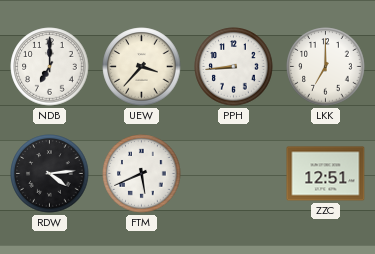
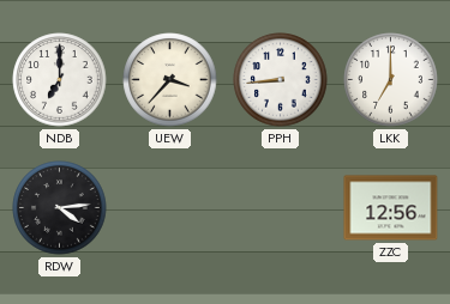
FTM: 5:41 -> none
ZZC: 12:51 -> 12:56
